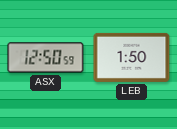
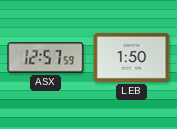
ASX: 12:50 -> 12:57
